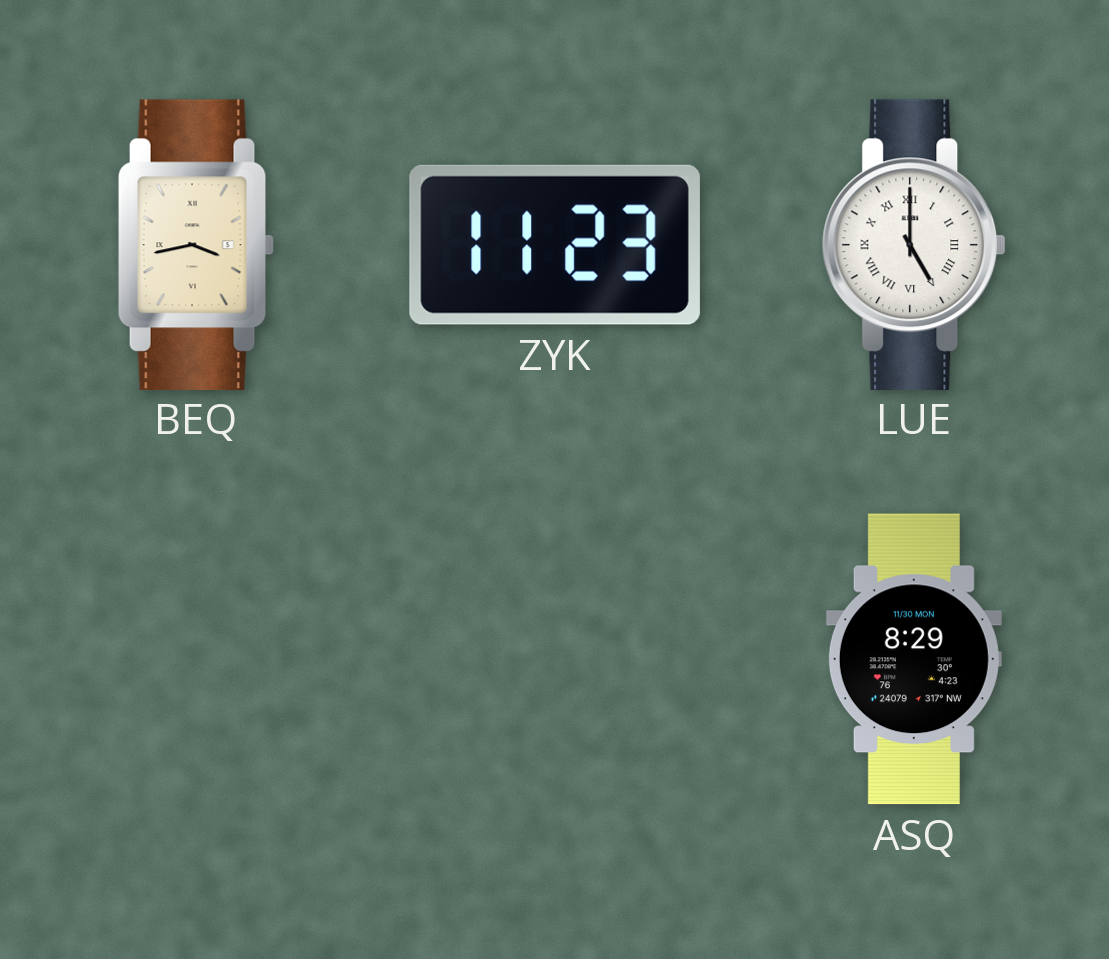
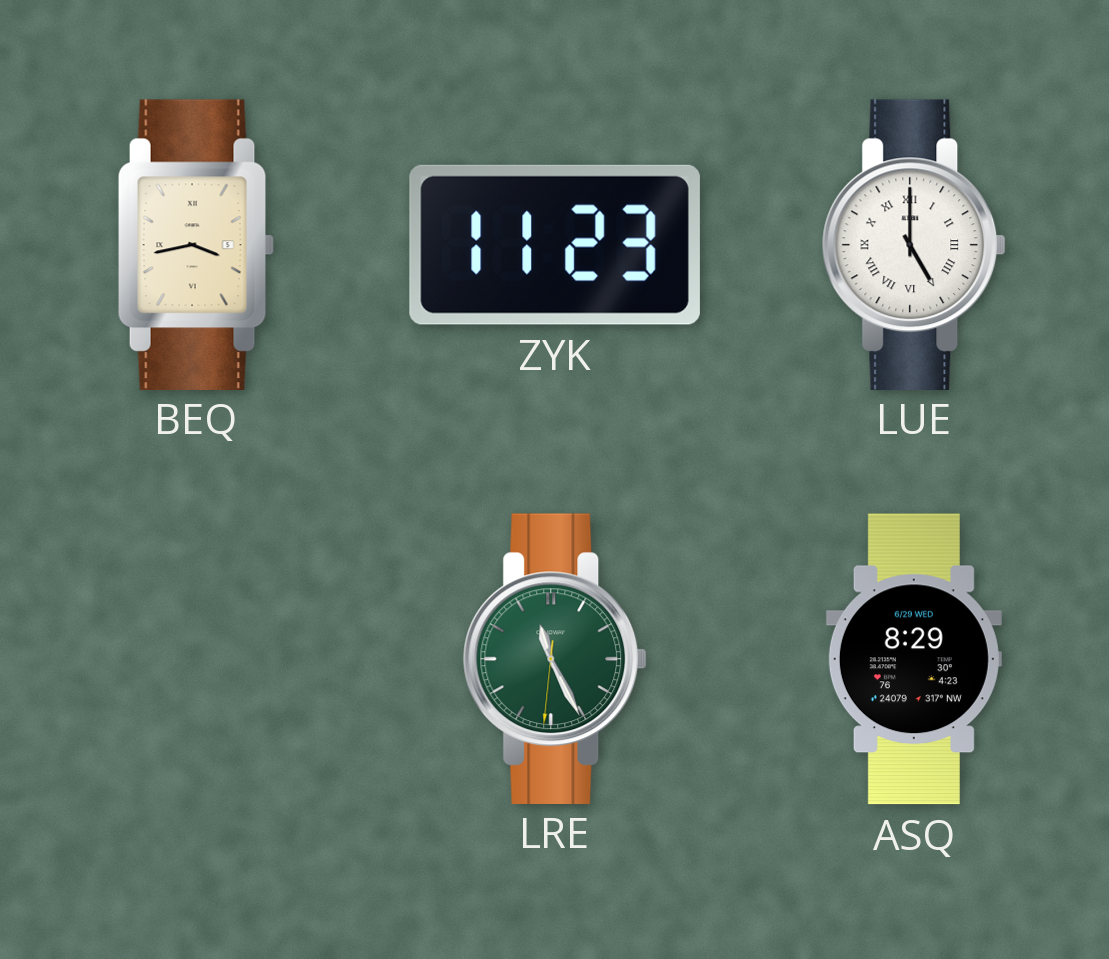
LRE: none -> 11:25
ASQ date: 11/30 MON -> 6/29 WED
